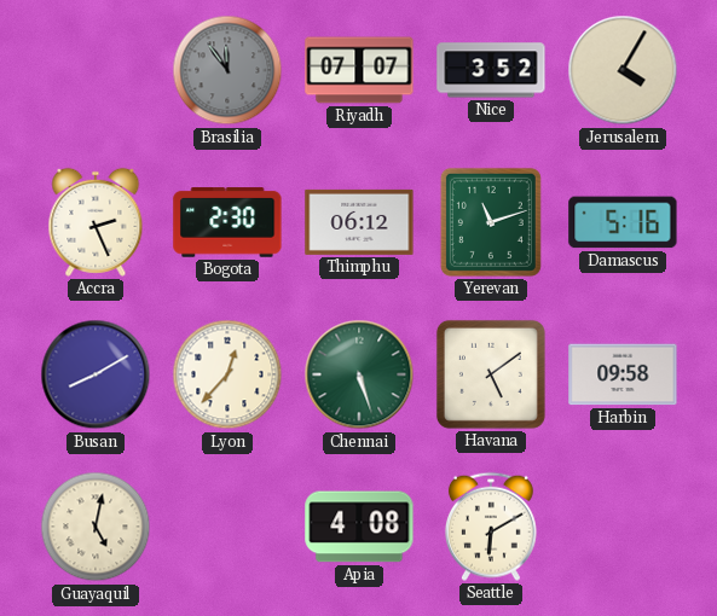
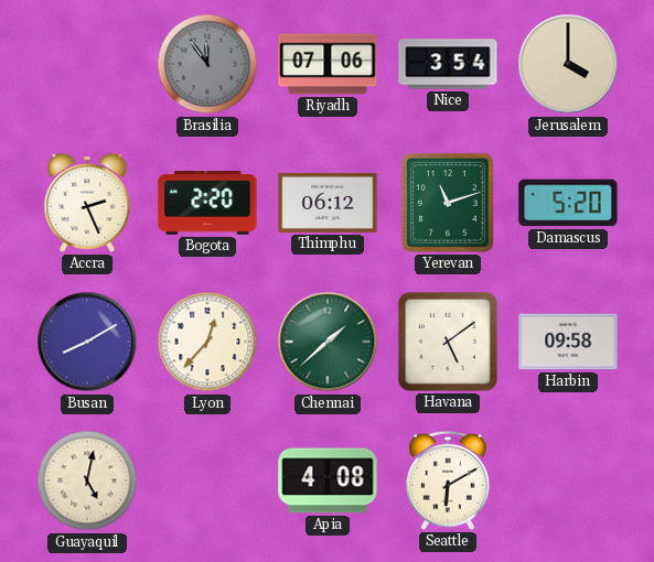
Riyadh: 07:07 -> 07:06
Nice: 3:52 -> 3:54
Jerusalem: 4:05 -> 4:00
Bogota: 2:30 -> 2:20
Damascus: 5:16 -> 5:20
Chennai: 5:27 -> 1:38
